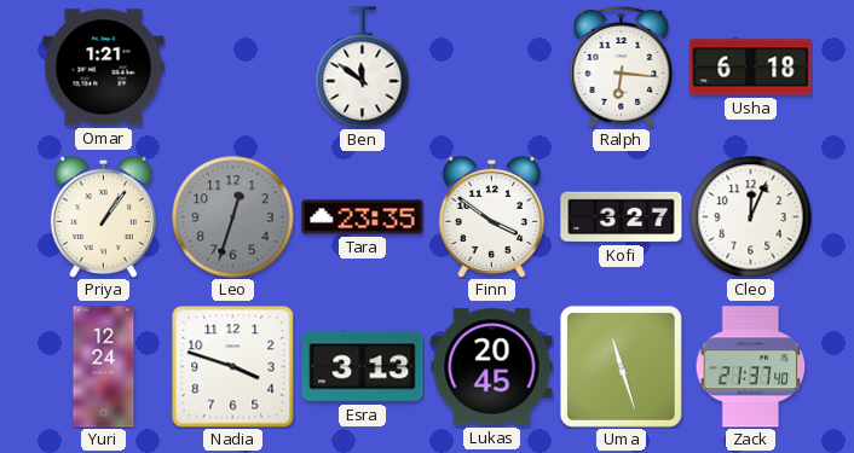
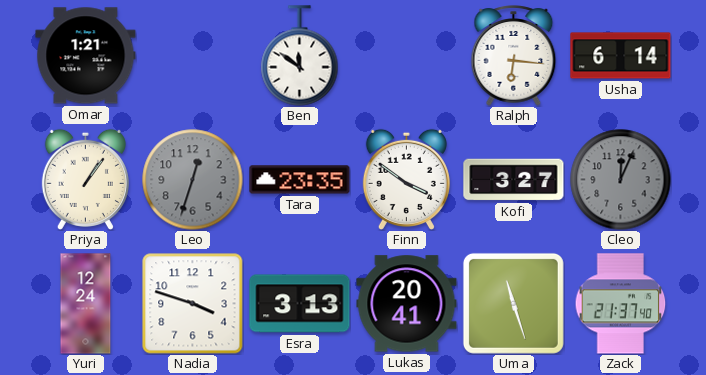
Usha: 6:18 -> 6:14
Cleo dial: white -> grey
Lukas: 20:45 -> 20:41
